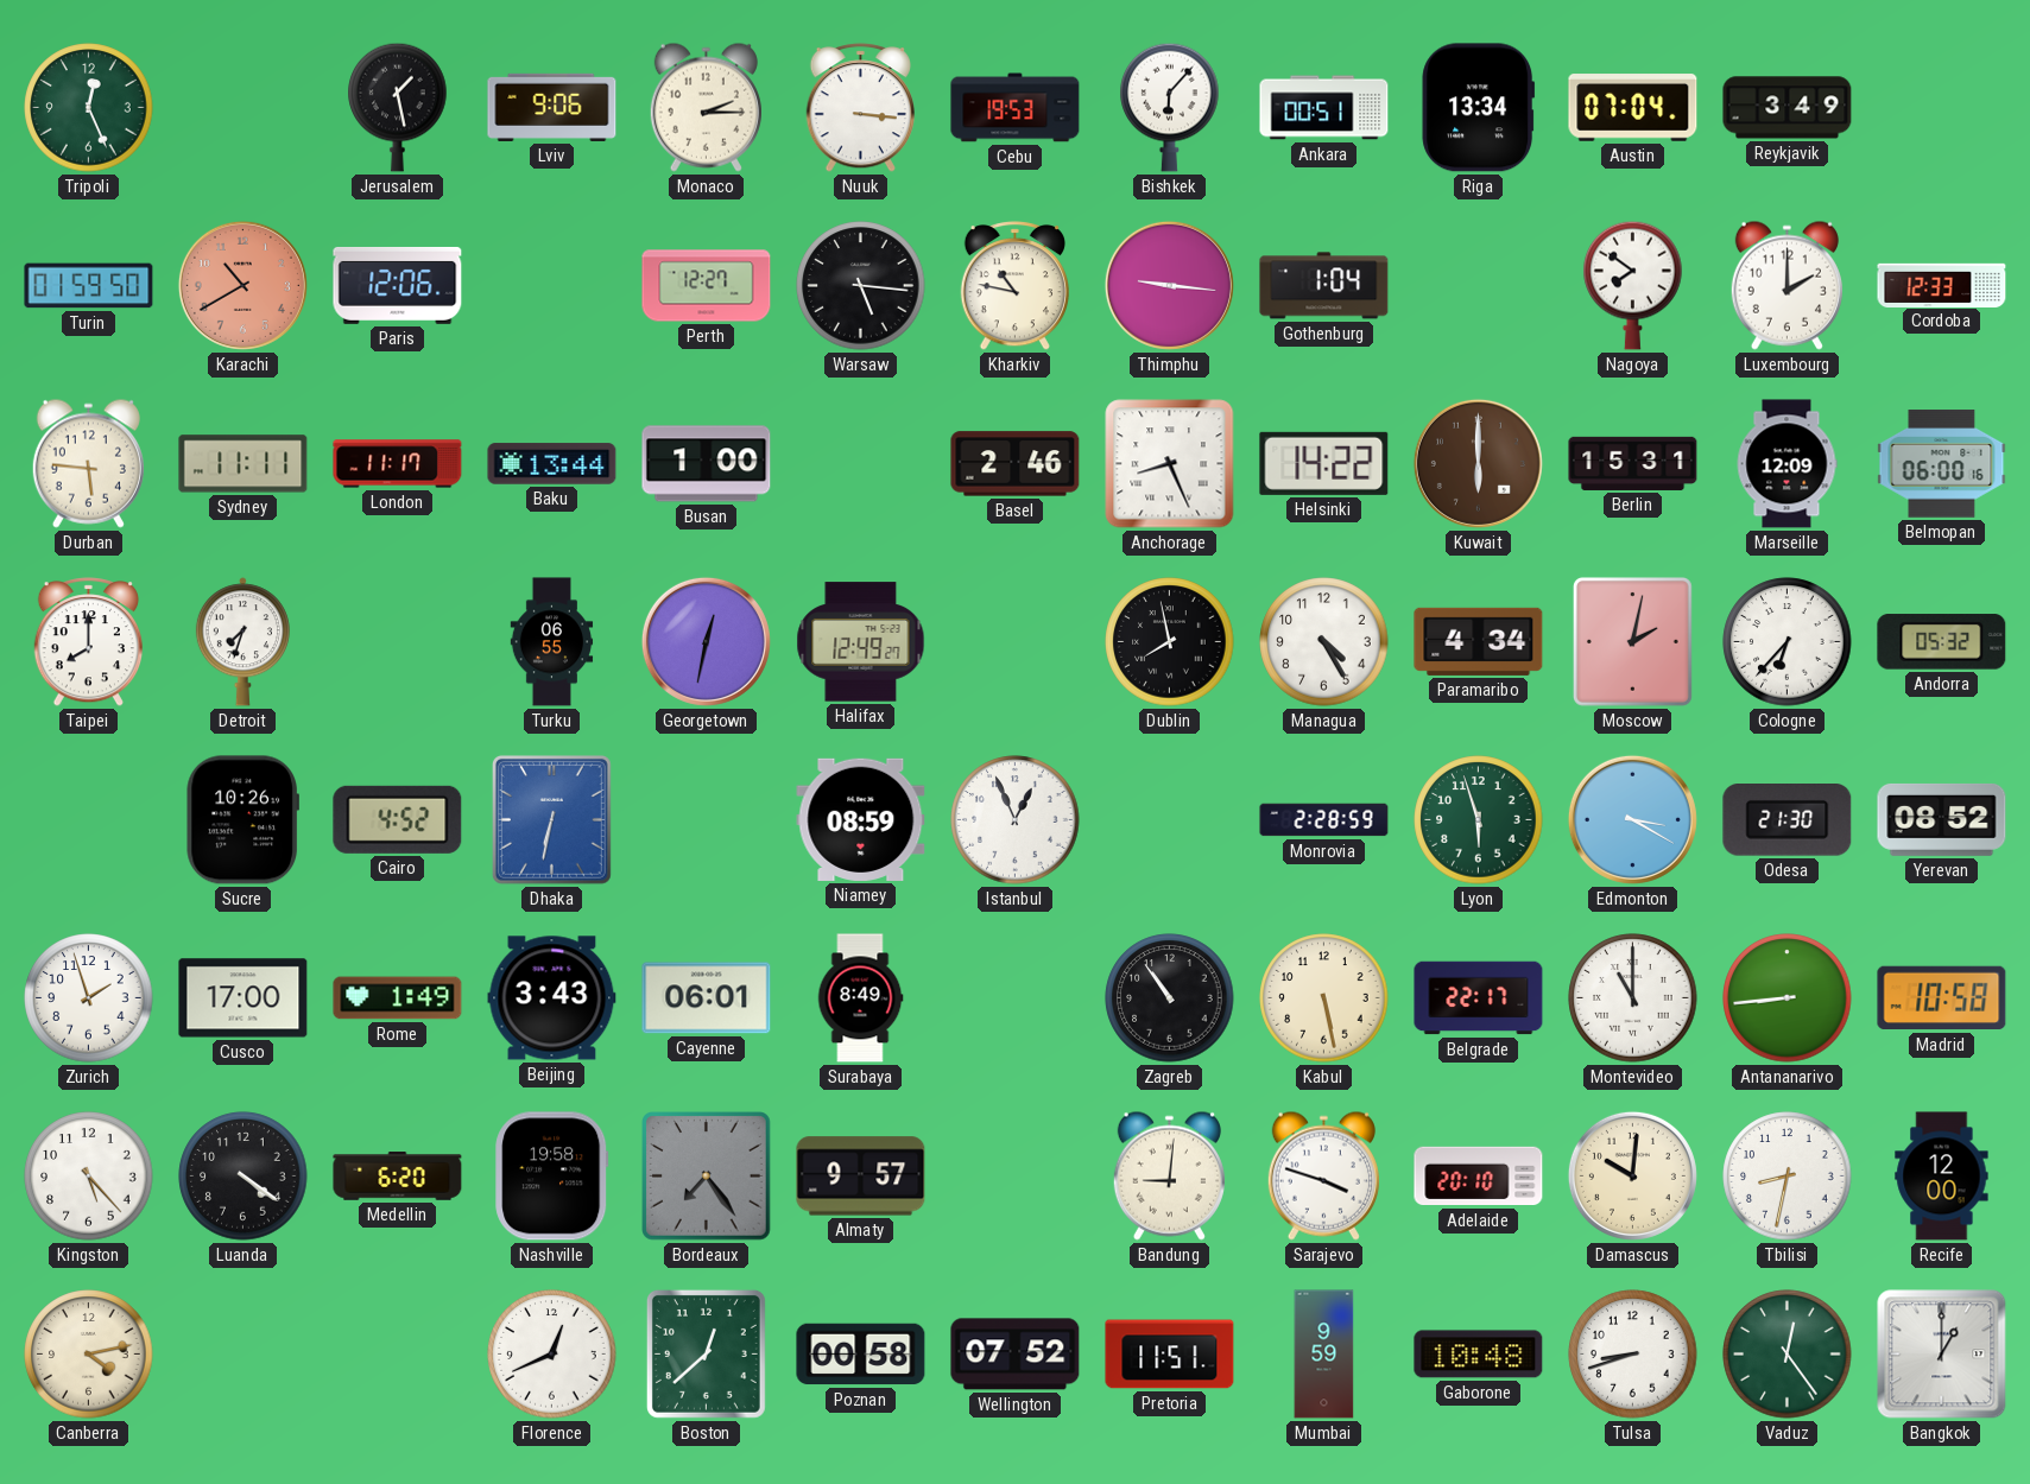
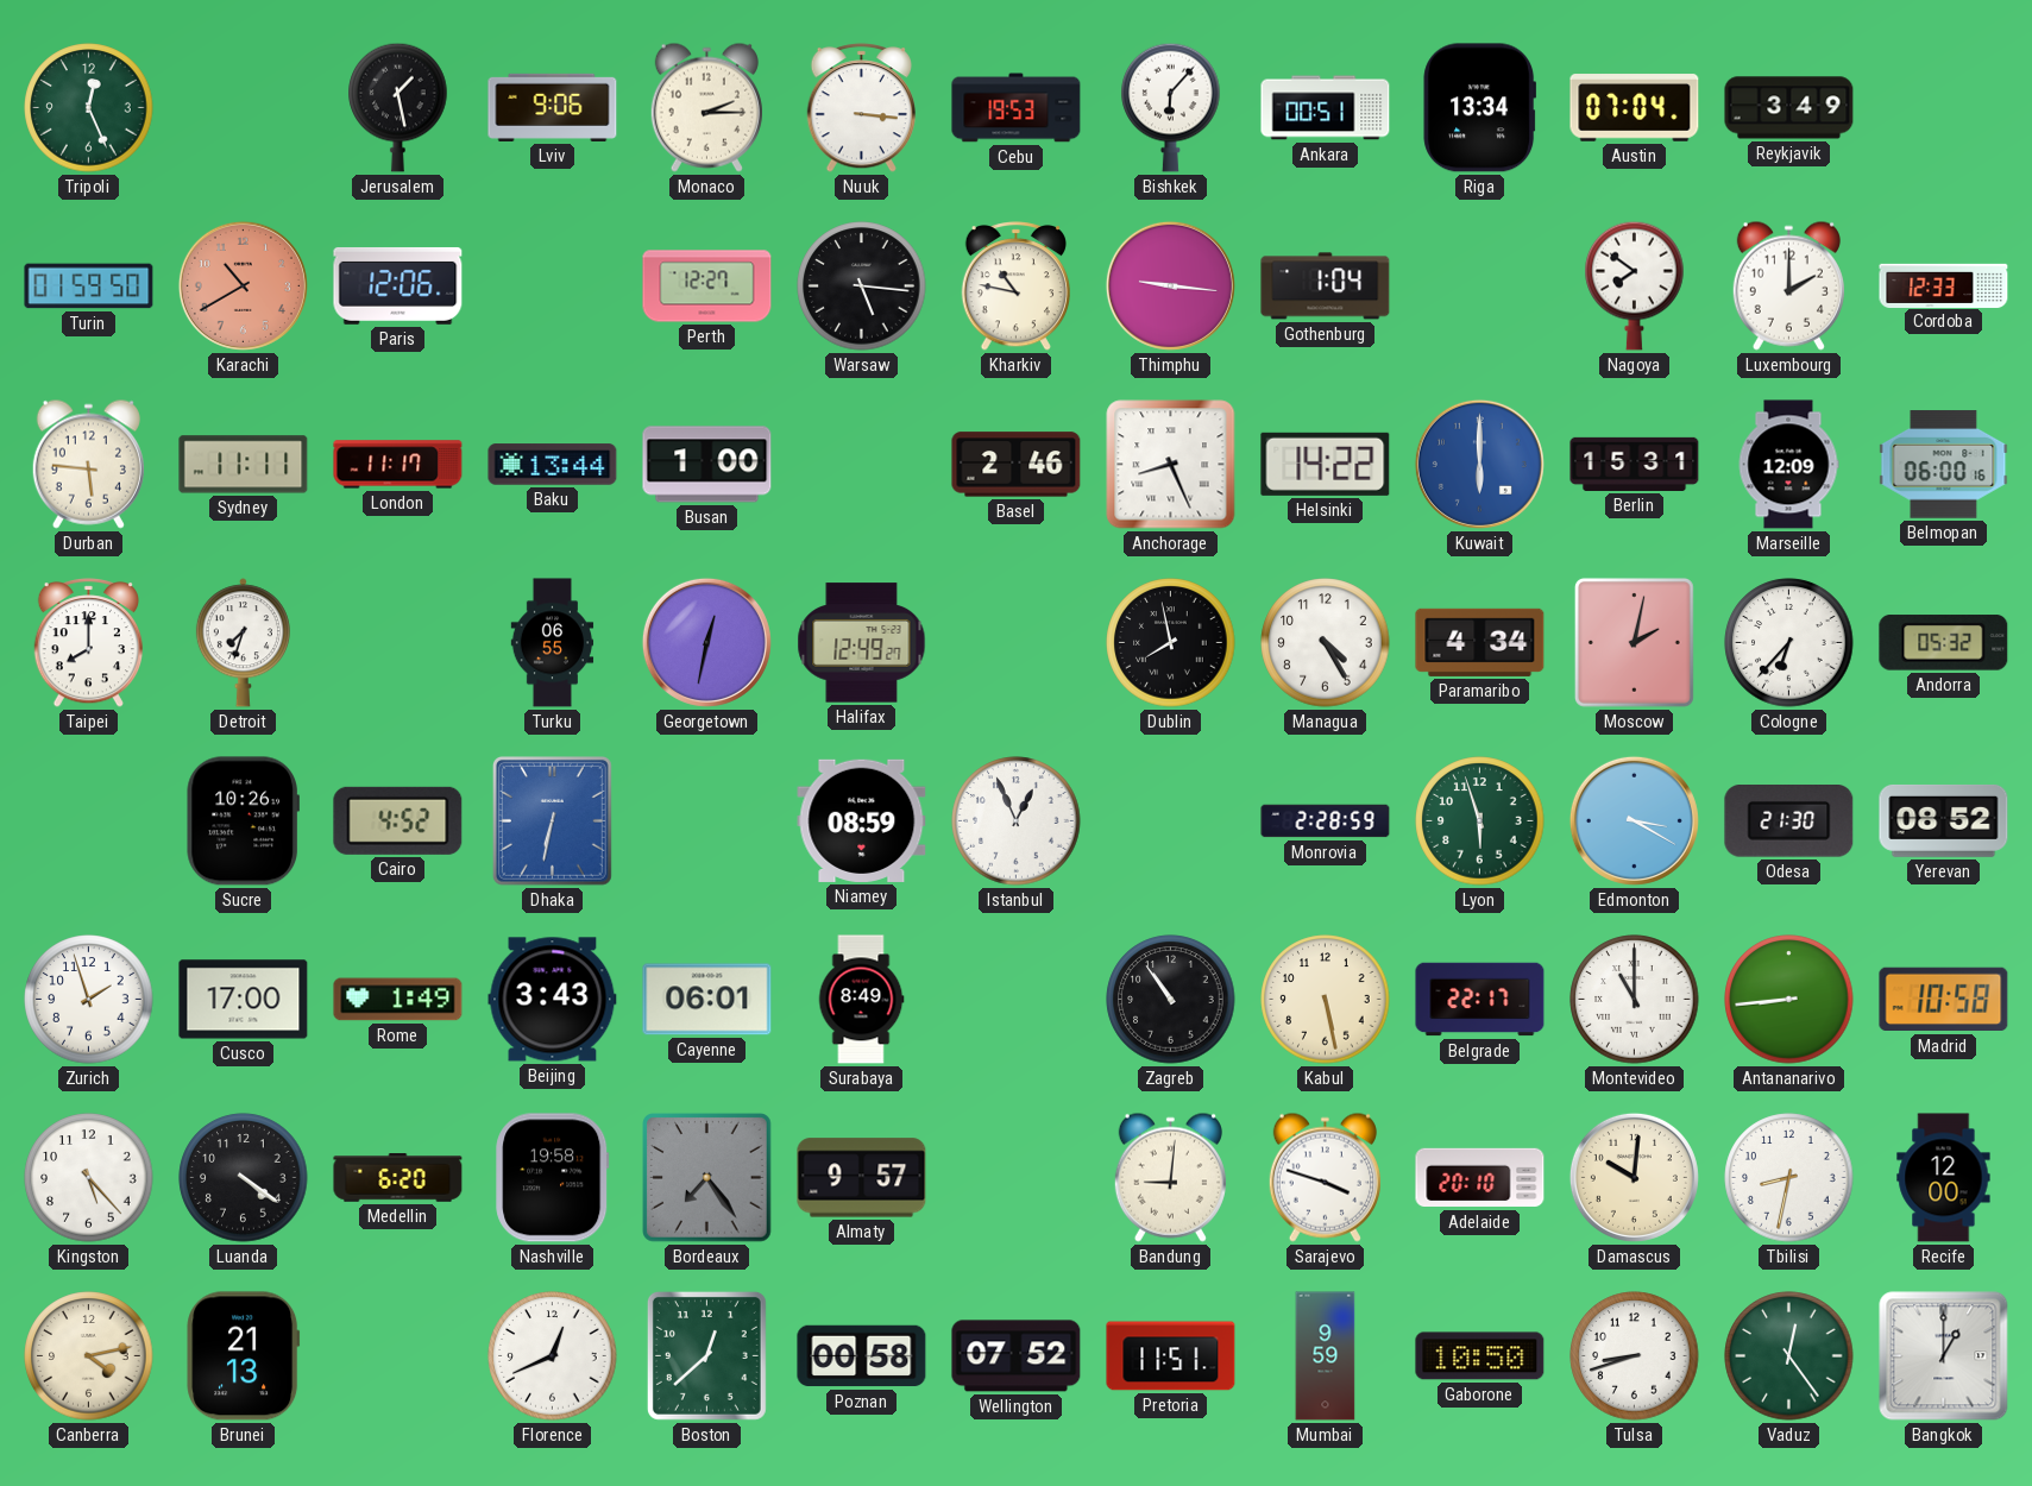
Kuwait dial: brown -> blue
Brunei: none -> 21:13
Gaborone: 10:48 -> 10:50
